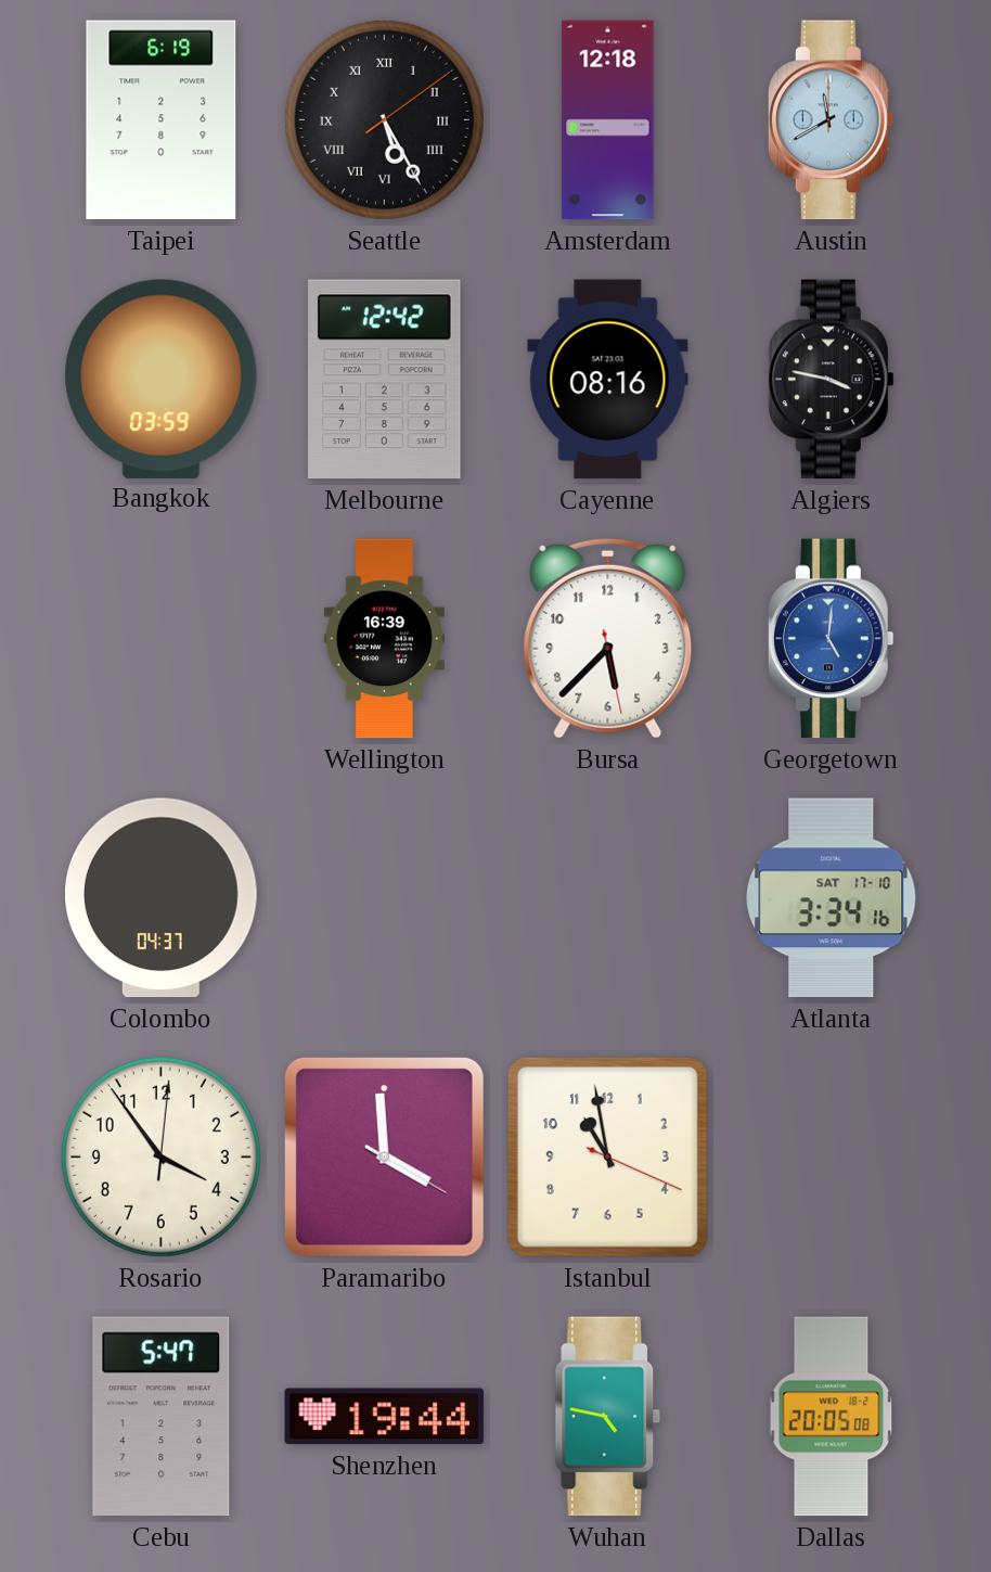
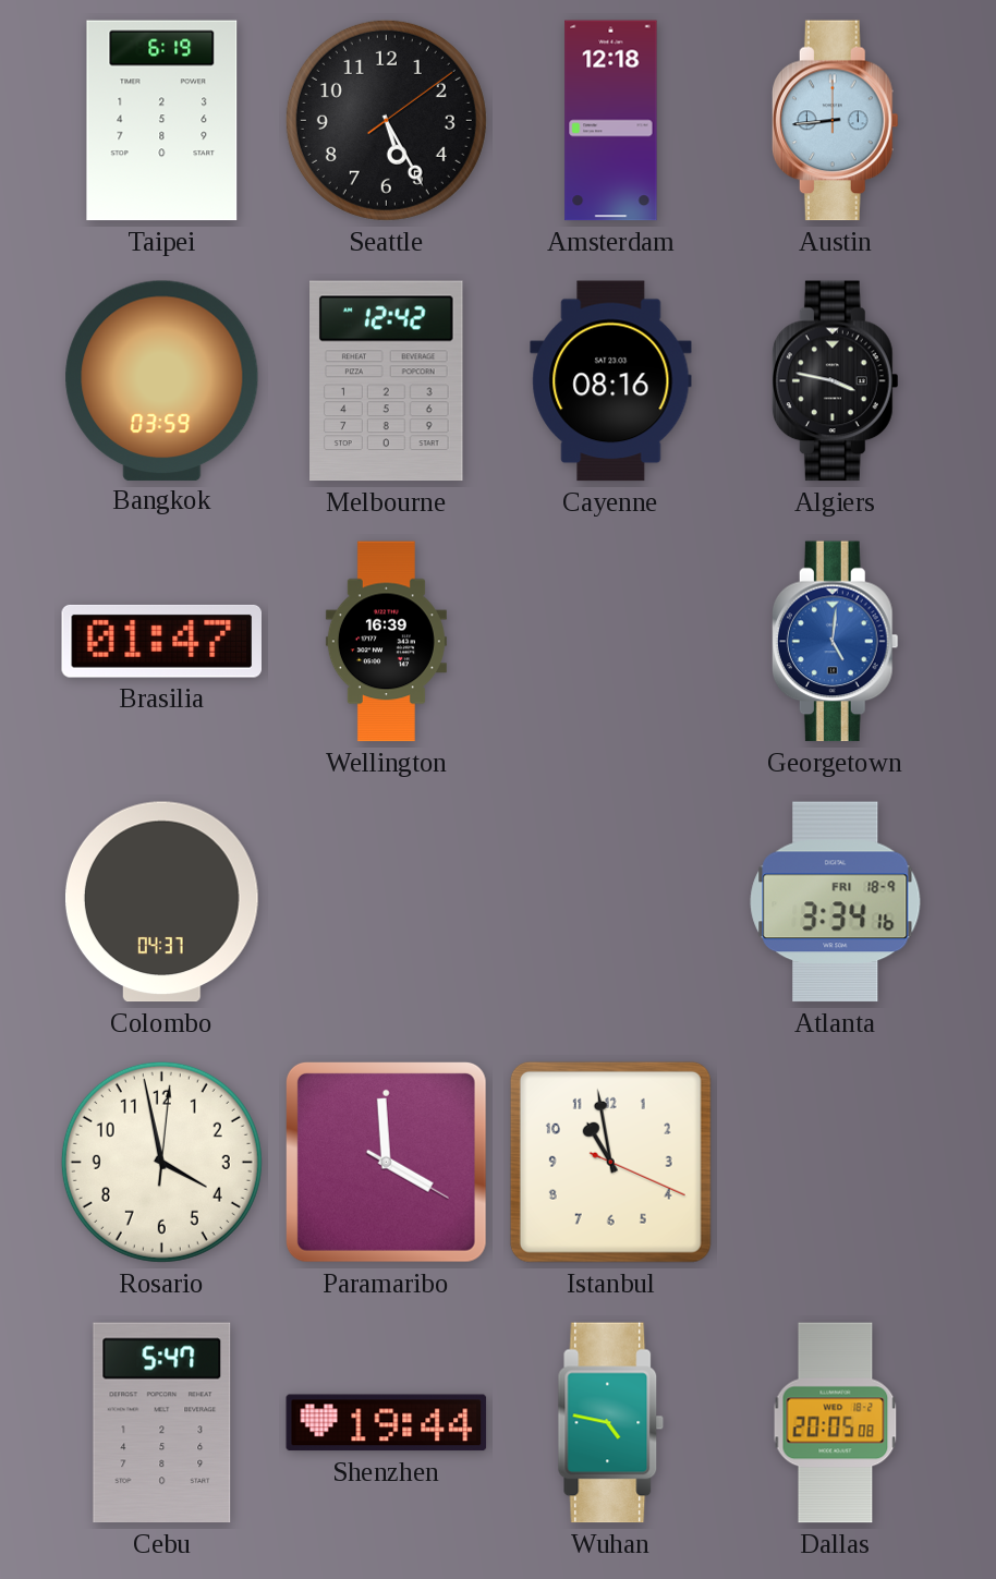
Seattle numerals: Roman -> Arabic
Austin: 11:40 -> 8:44
Brasilia: none -> 01:47
Bursa: 5:37 -> none
Atlanta date: SAT 17-10 -> FRI 18-9
Rosario: 3:54 -> 3:58
